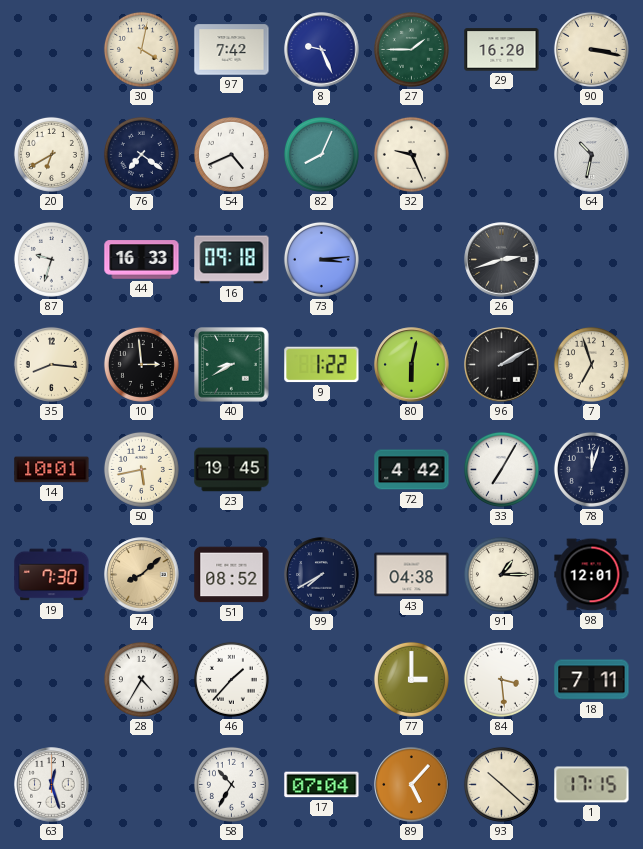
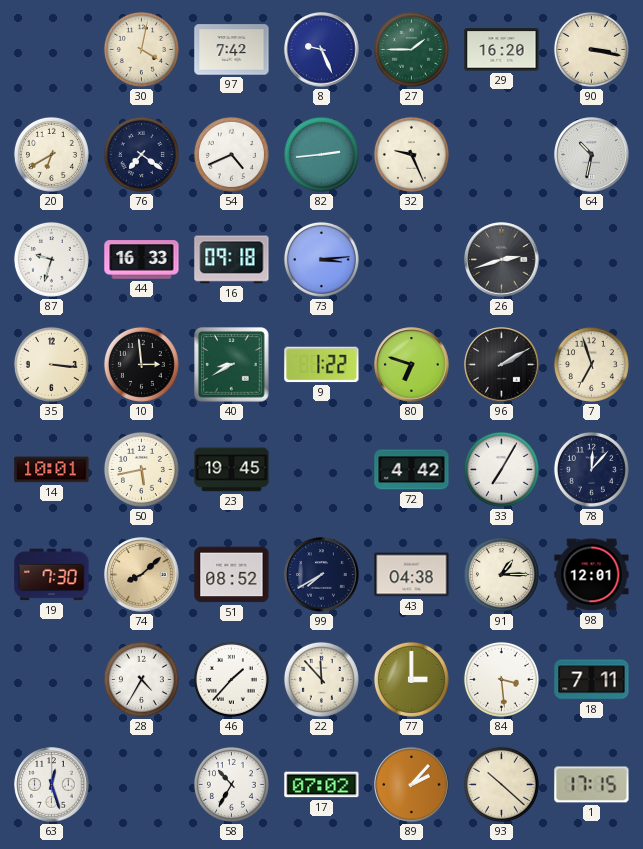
82: 8:04 -> 2:44
35: 8:16 -> 3:16
80: 6:02 -> 6:48
78: 12:03 -> 12:07
22: none -> 11:53
17: 07:04 -> 07:02
89: 5:07 -> 2:07
